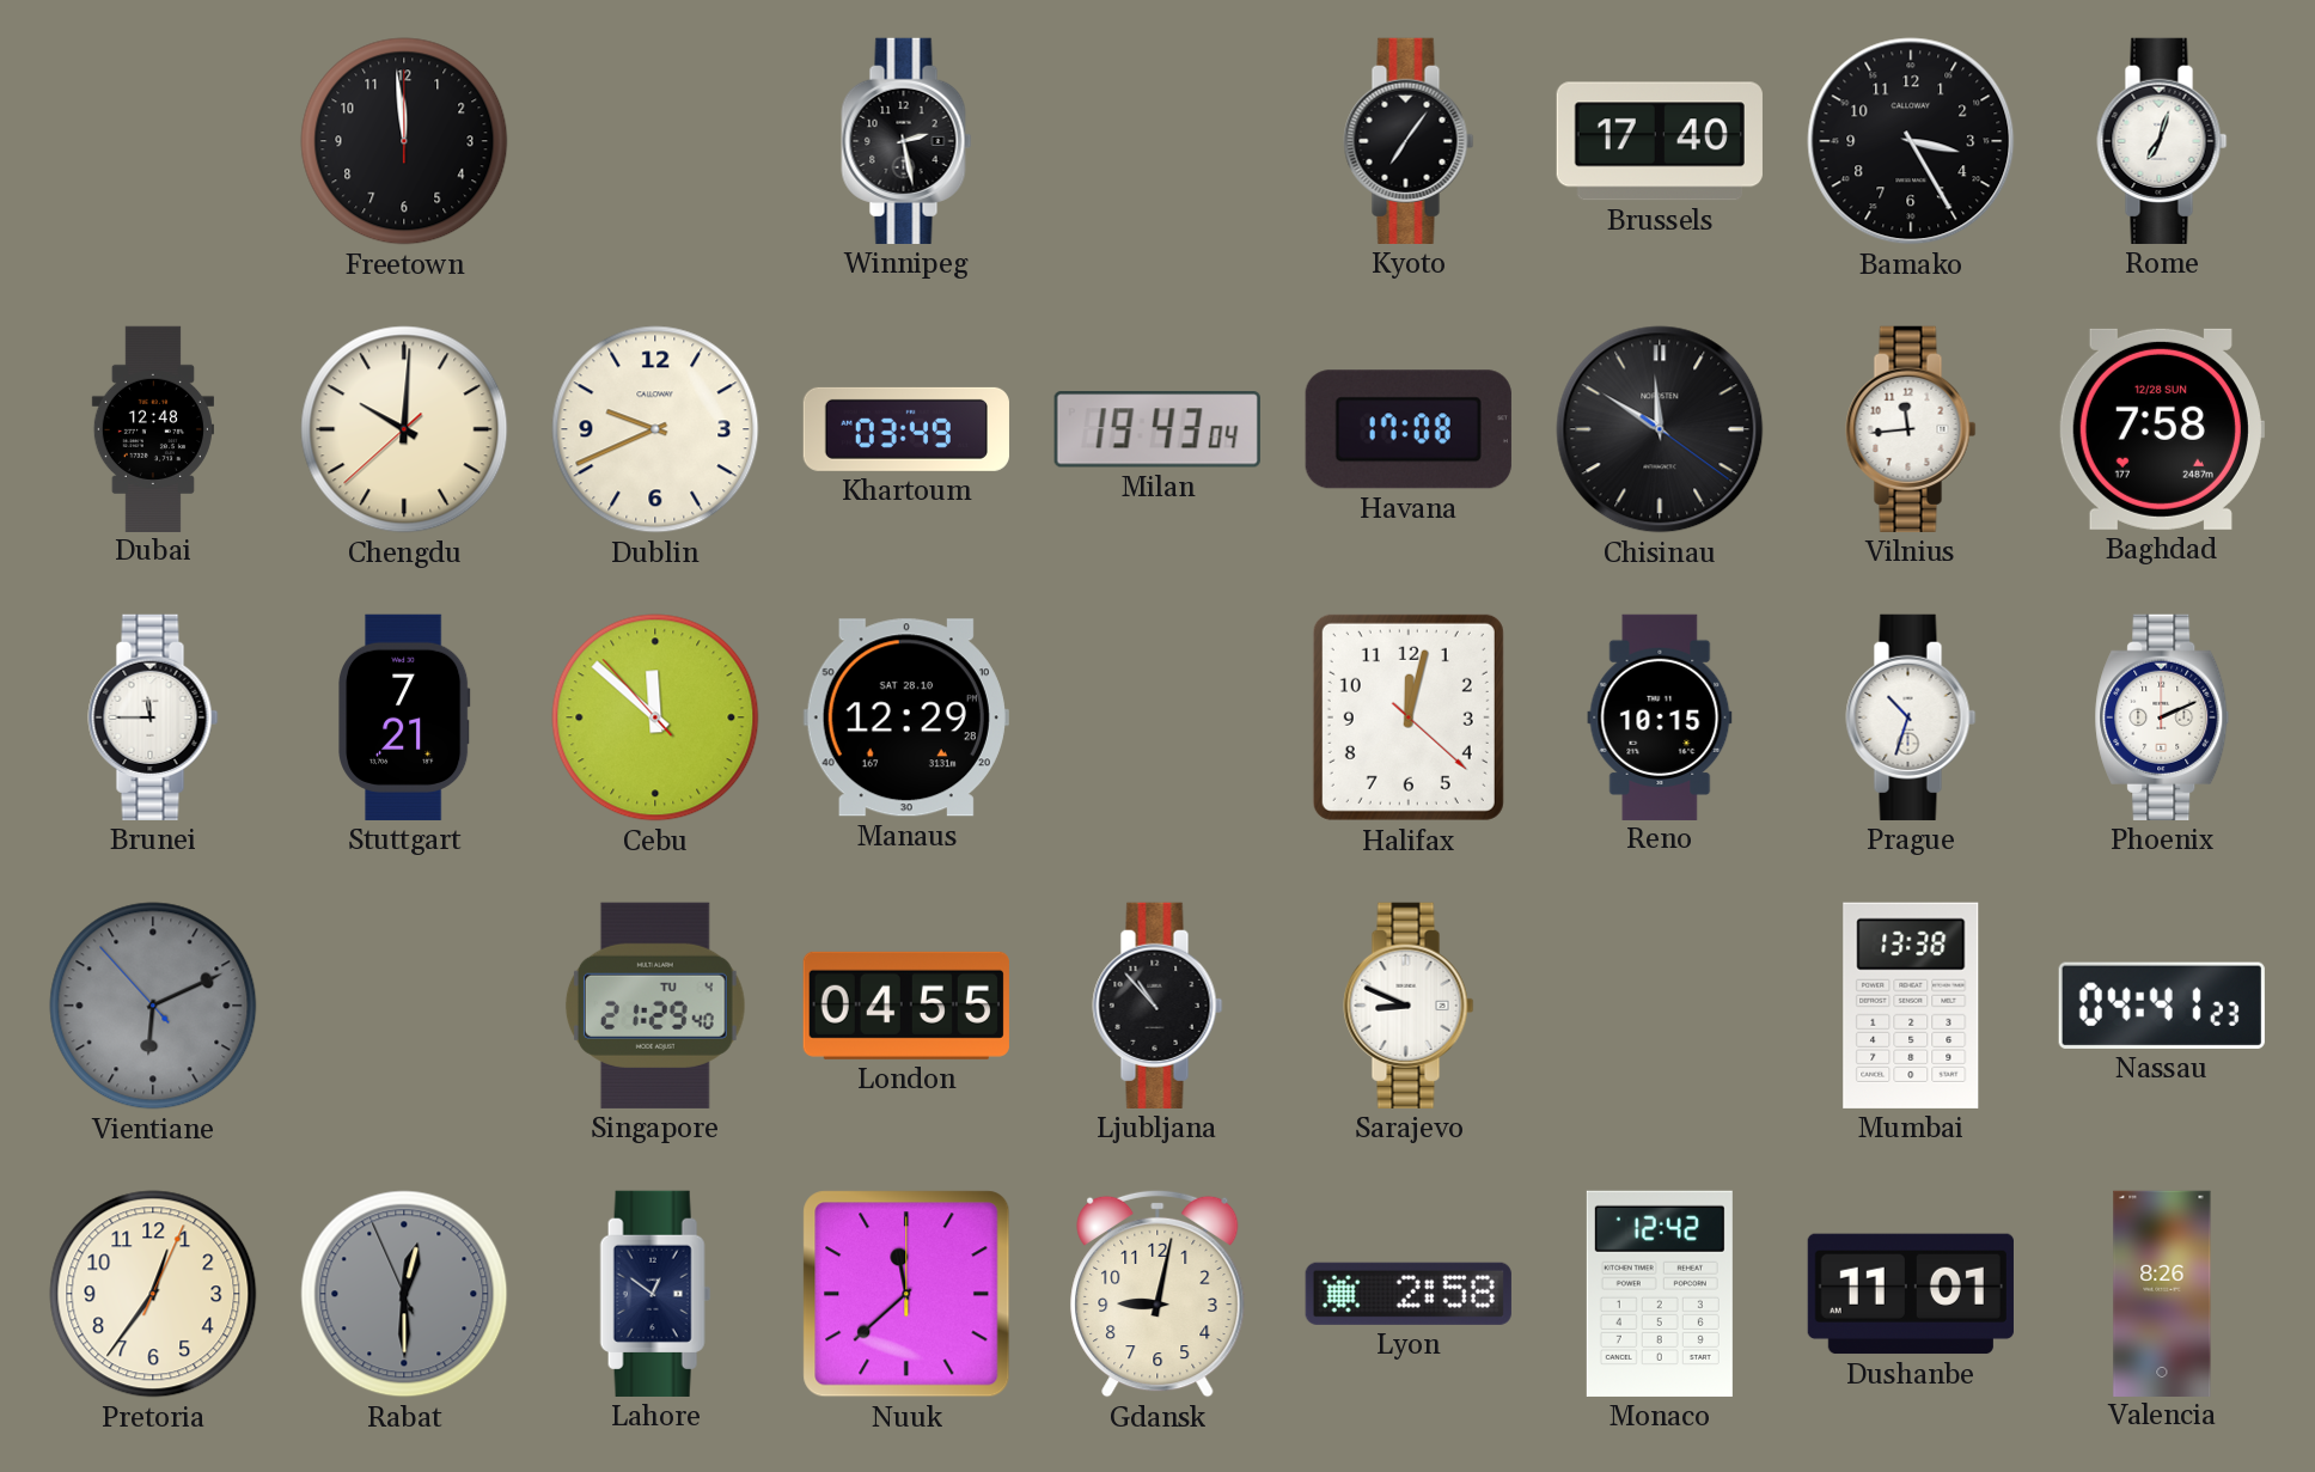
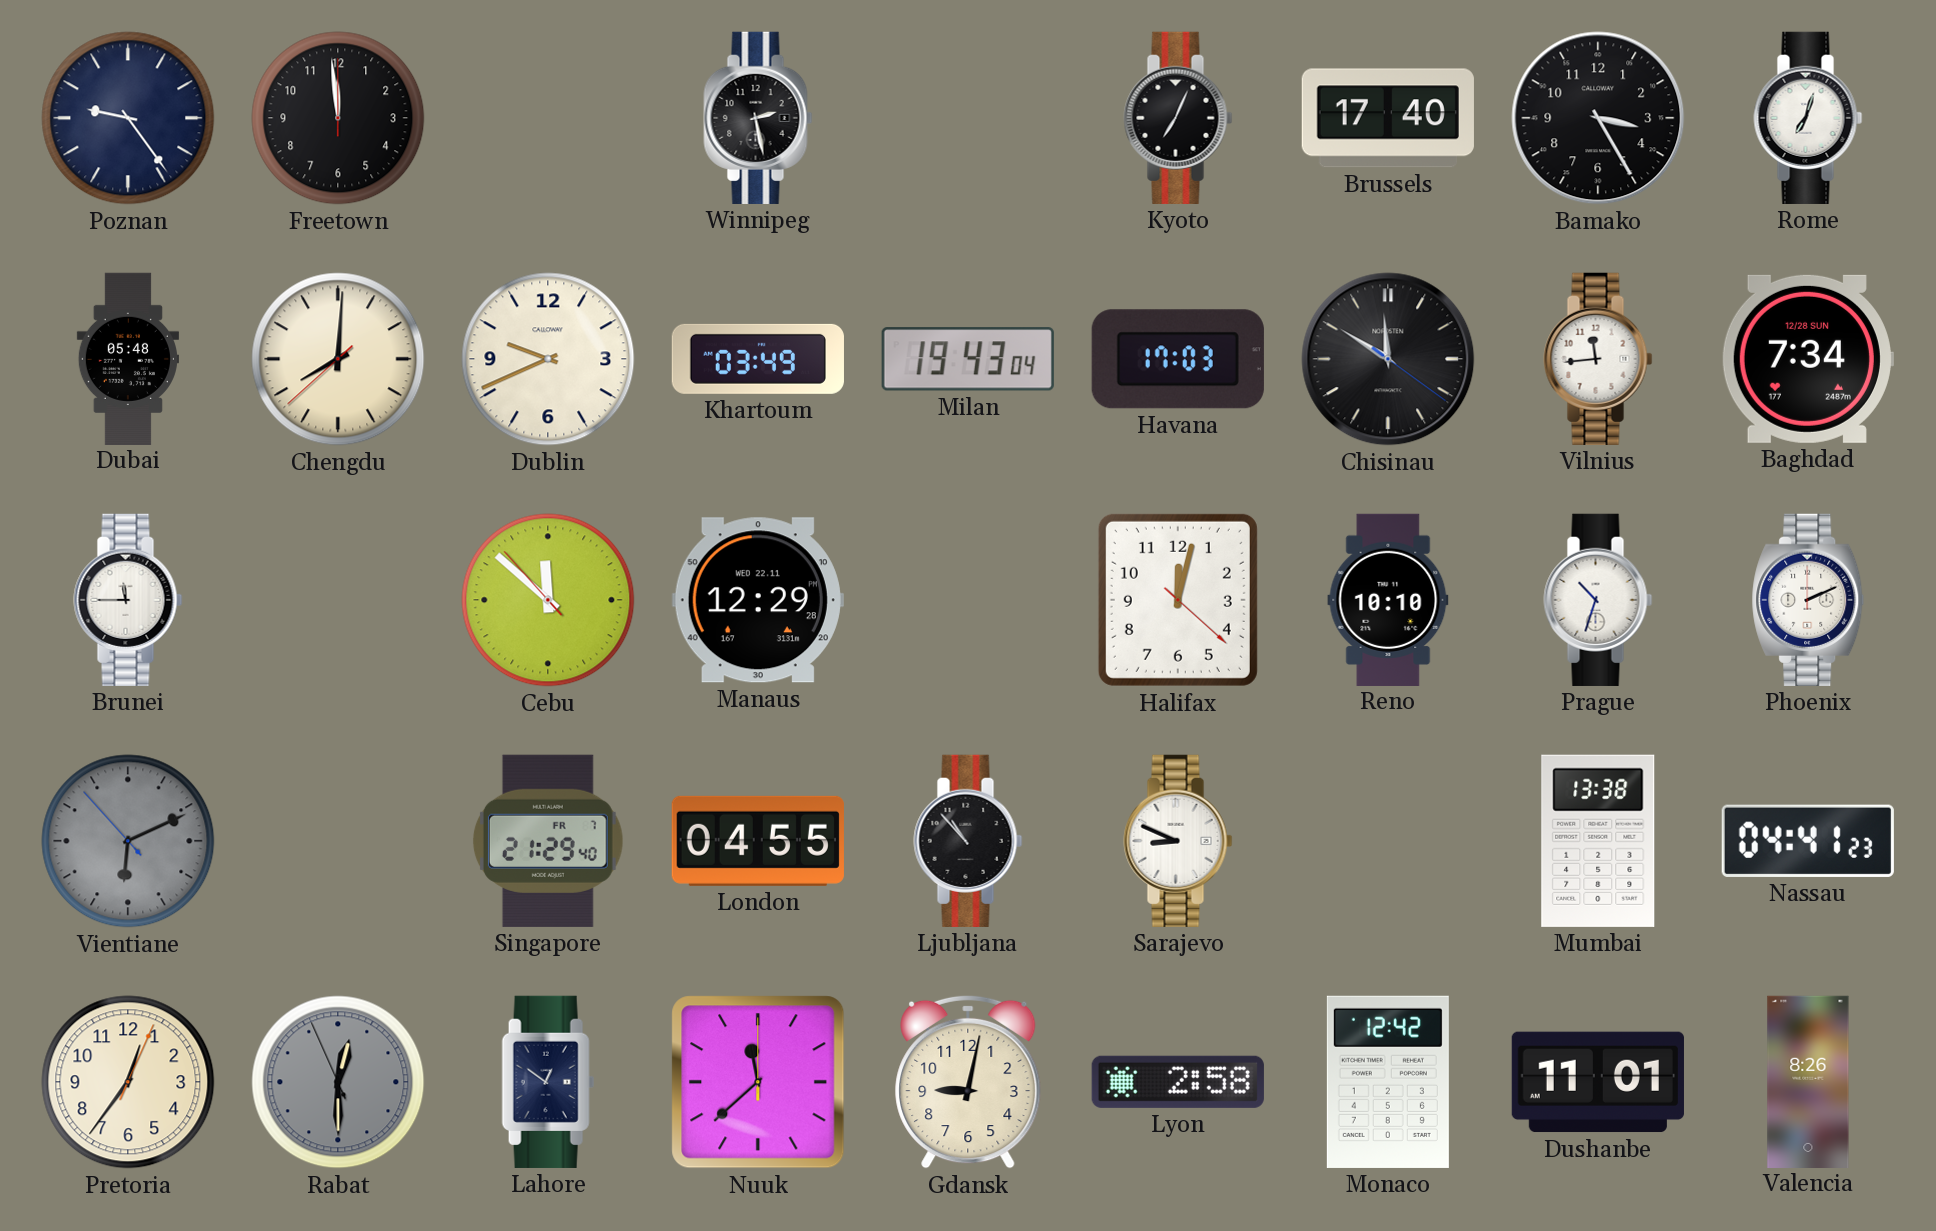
Poznan: none -> 9:24
Kyoto: 7:06 -> 7:04
Dubai: 12:48 -> 05:48
Chengdu: 10:00 -> 8:00
Havana: 17:08 -> 17:03
Baghdad: 7:58 -> 7:34
Stuttgart: 7:21 -> none
Manaus date: SAT 28.10 -> WED 22.11
Reno: 10:15 -> 10:10
Singapore date: TU 4 -> FR 7
